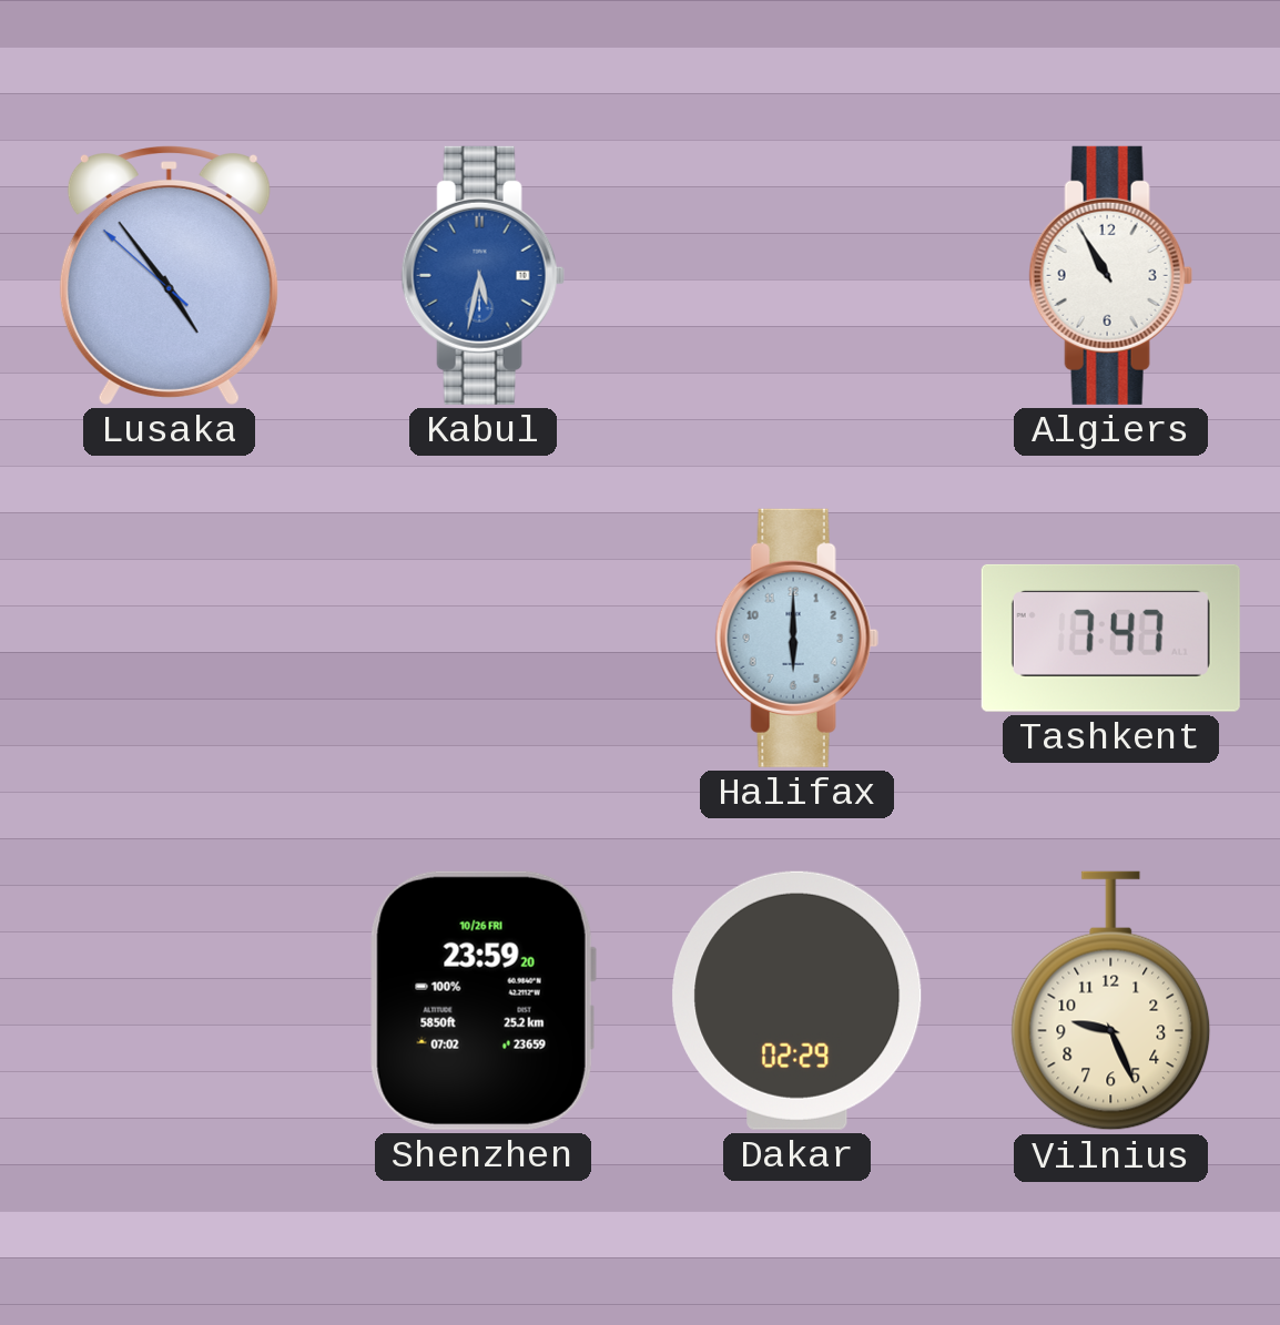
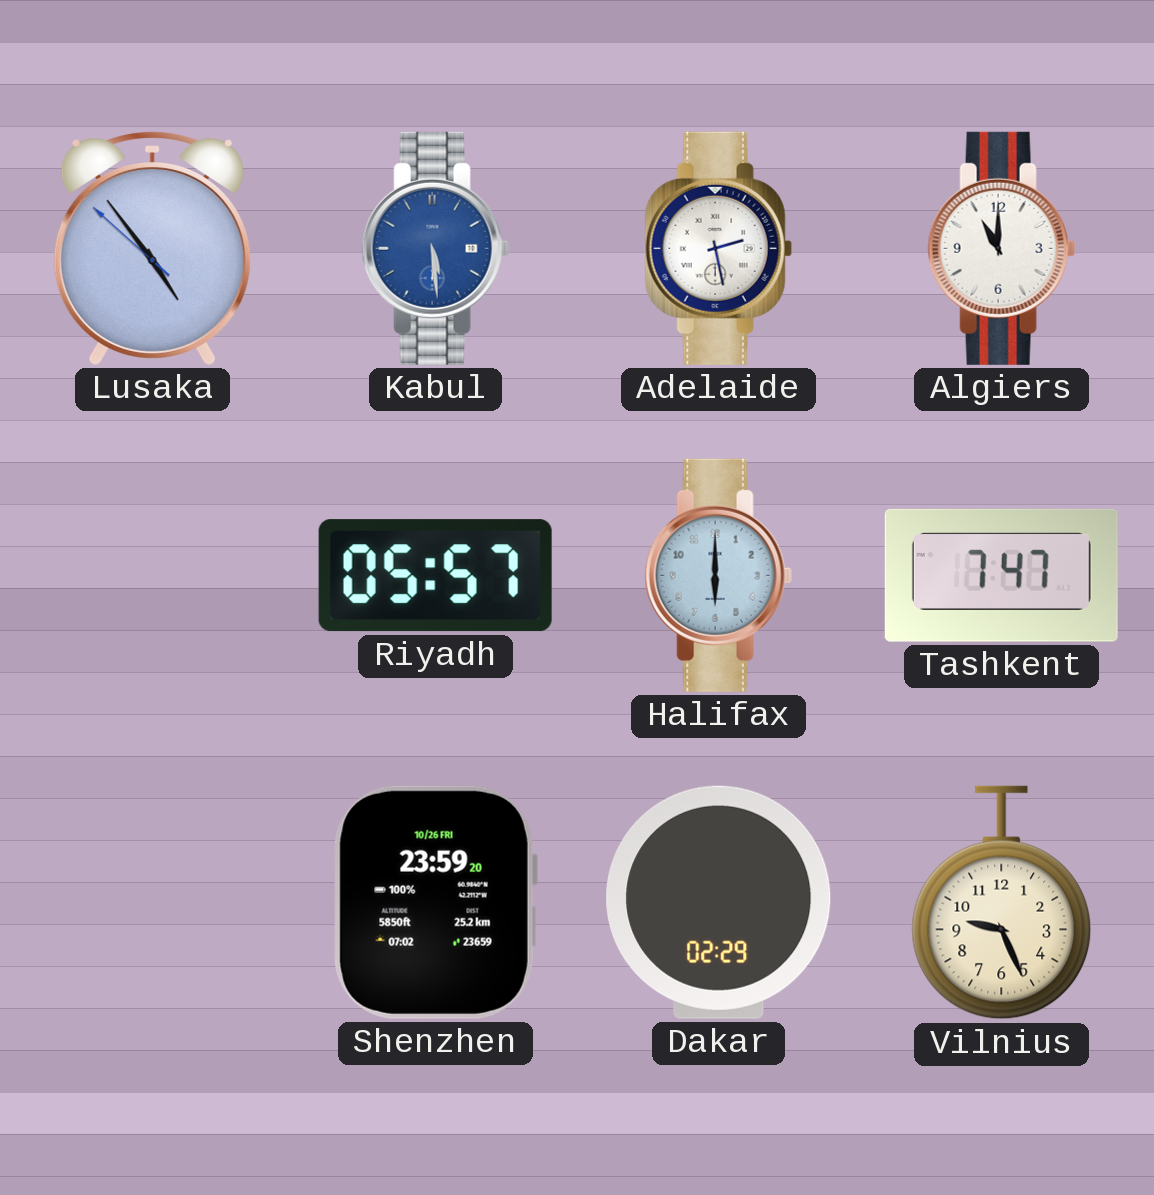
Kabul: 5:32 -> 5:29
Adelaide: none -> 2:28
Algiers: 10:55 -> 11:00
Riyadh: none -> 05:57
